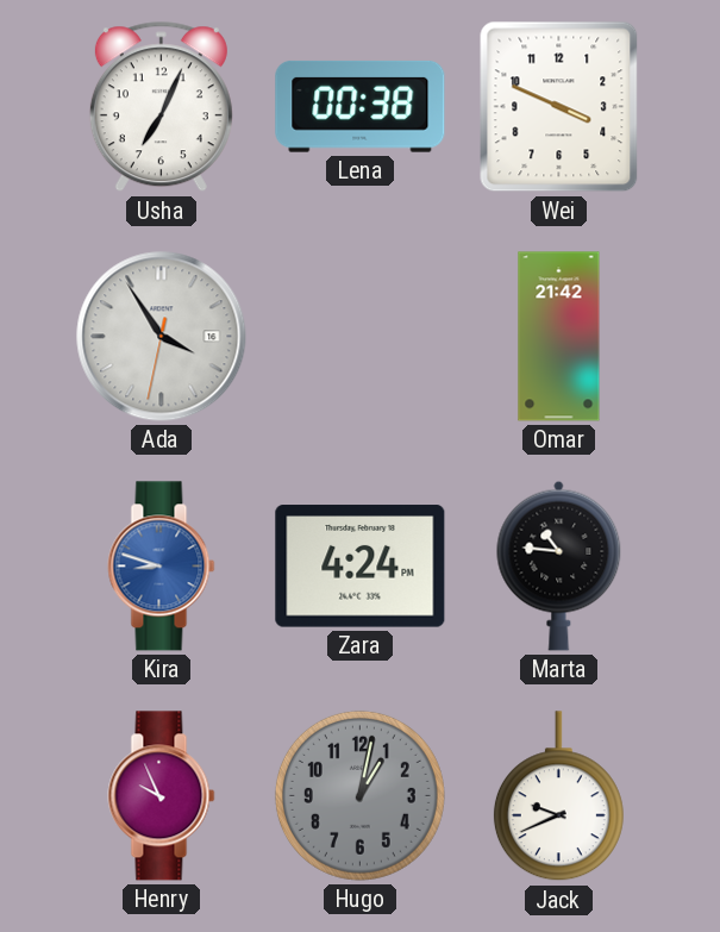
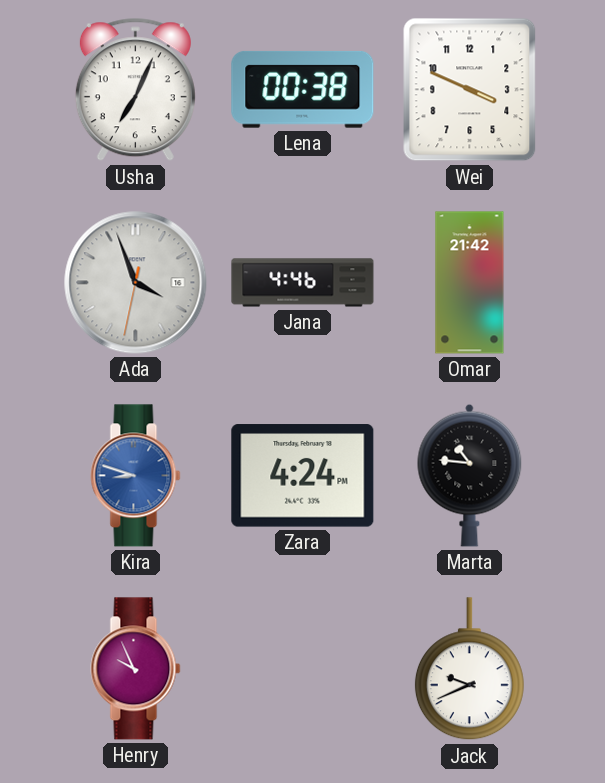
Ada: 3:54 -> 3:56
Jana: none -> 4:46
Hugo: 1:02 -> none
